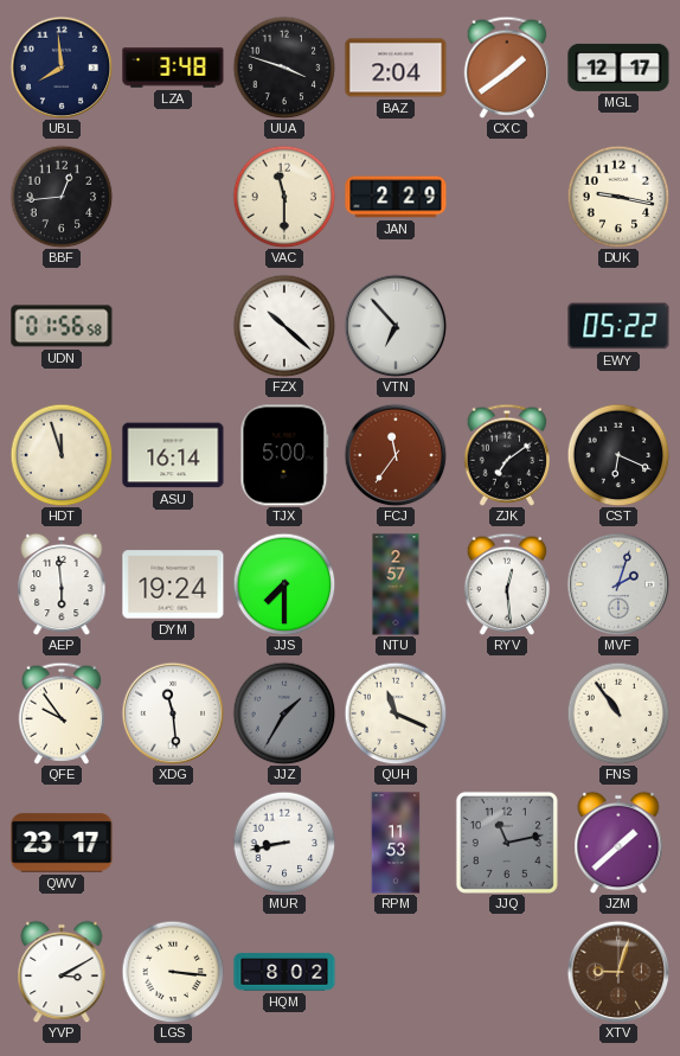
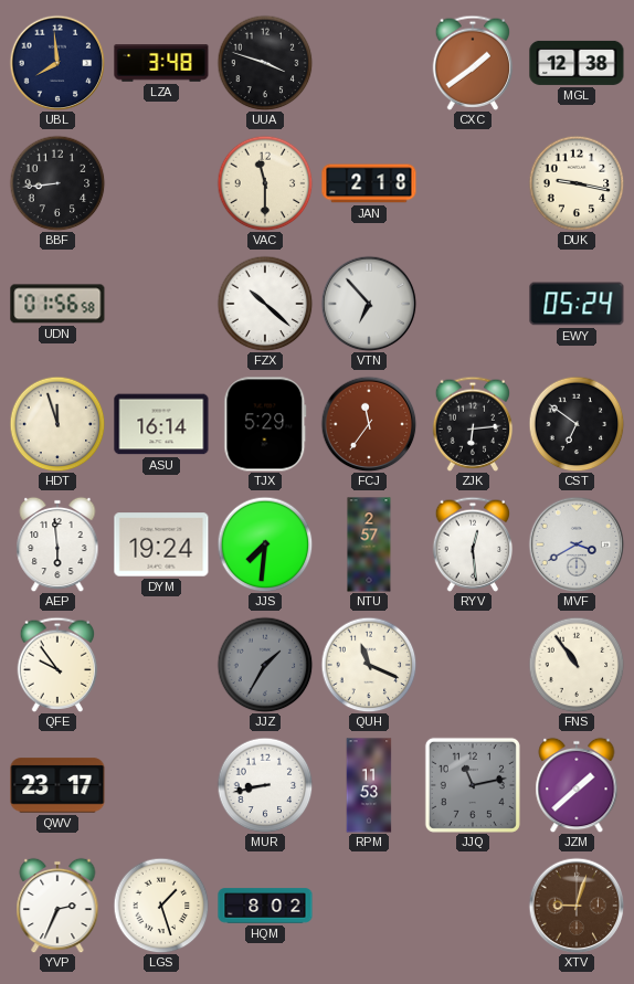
BAZ: 2:04 -> none
MGL: 12:17 -> 12:38
BBF: 12:44 -> 8:44
JAN: 2:29 -> 2:18
EWY: 05:22 -> 05:24
TJX: 5:00 -> 5:29
ZJK: 7:09 -> 6:14
CST: 6:19 -> 6:51
JJS: 7:30 -> 7:31
MVF: 2:03 -> 3:40
XDG: 11:29 -> none
YVP: 3:10 -> 2:34
LGS: 3:16 -> 1:27
